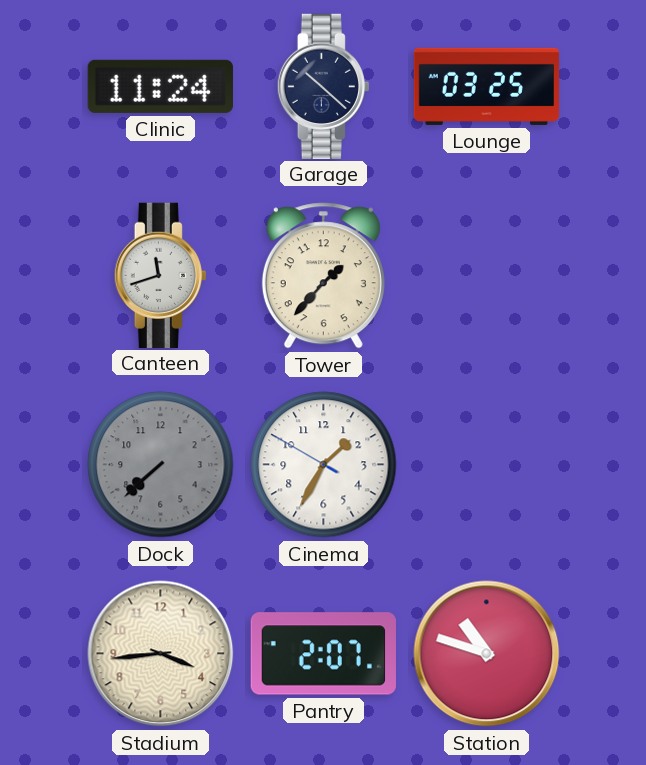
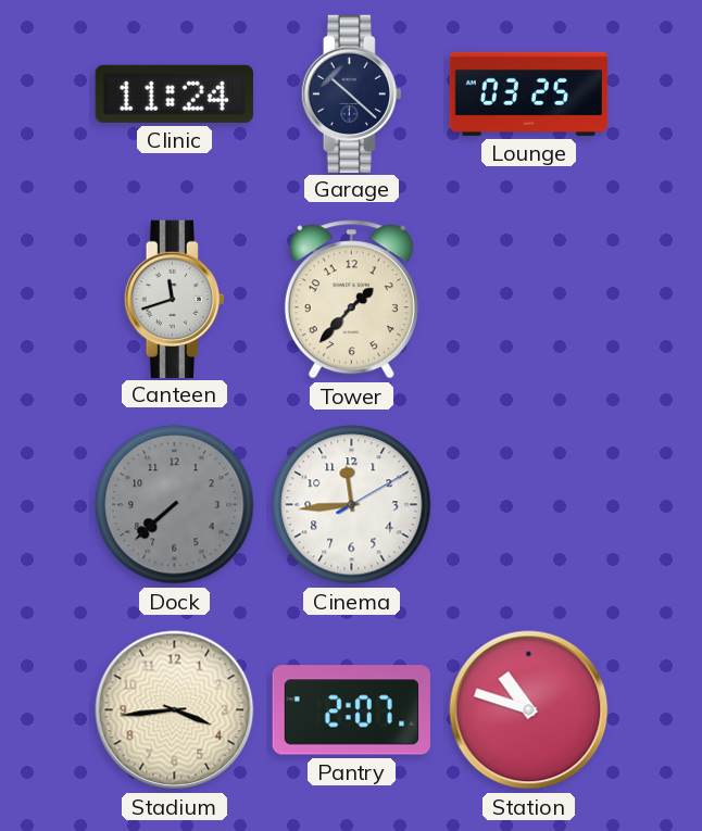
Cinema: 1:34 -> 11:44
